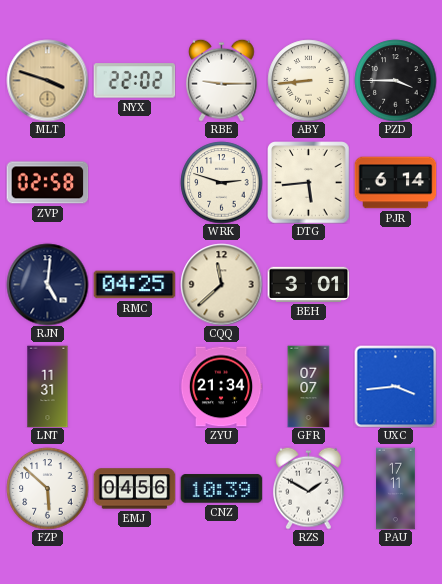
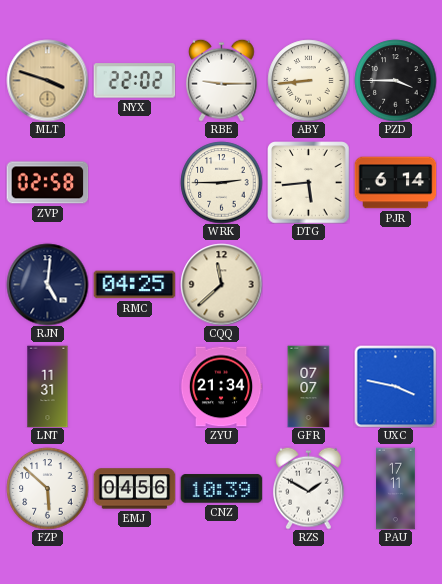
WRK: 2:48 -> 2:45
BEH: 3:01 -> none
UXC: 3:44 -> 3:47
